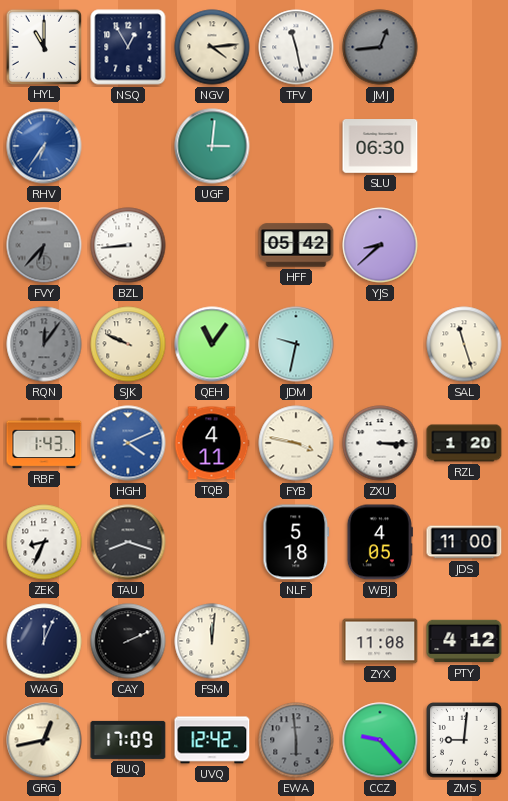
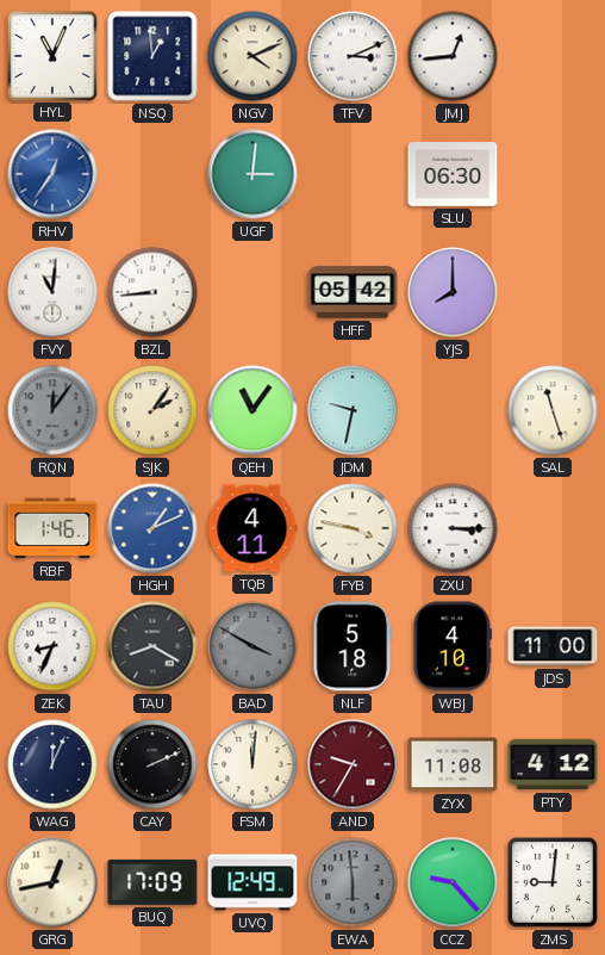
HYL: 11:00 -> 11:04
NSQ: 12:55 -> 12:59
NGV: 4:14 -> 4:11
TFV: 11:28 -> 3:11
JMJ dial: grey -> white
RHV: 6:36 -> 12:36
FVY: 6:37 -> 11:01
FVY dial: grey -> white
YJS: 8:38 -> 8:00
SJK: 9:49 -> 2:06
RBF: 1:43 -> 1:46
HGH: 4:11 -> 1:11
RZL: 1:20 -> none
TAU: 8:18 -> 8:20
BAD: none -> 3:50
WBJ: 4:05 -> 4:10
AND: none -> 9:35
UVQ: 12:42 -> 12:49
